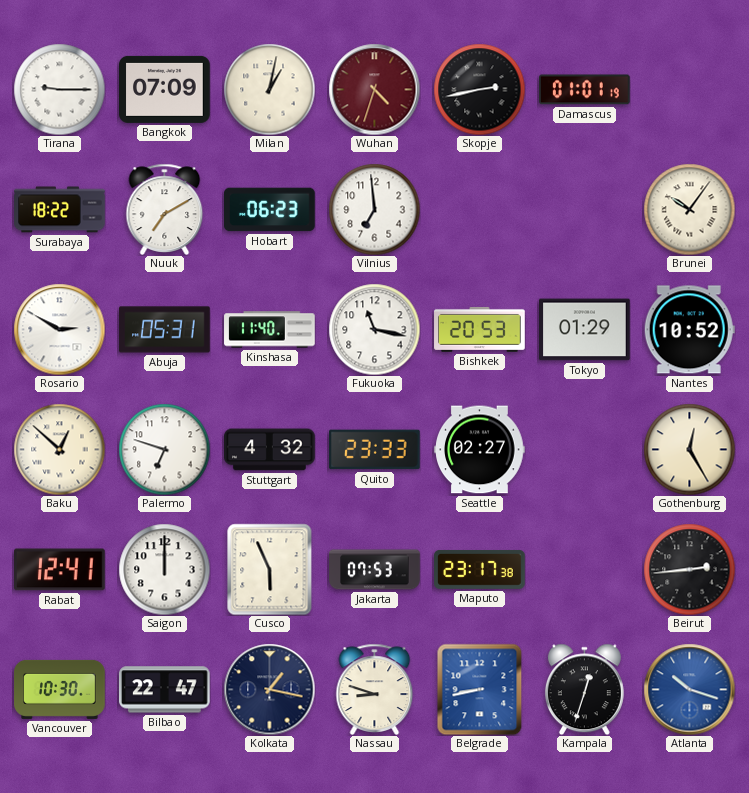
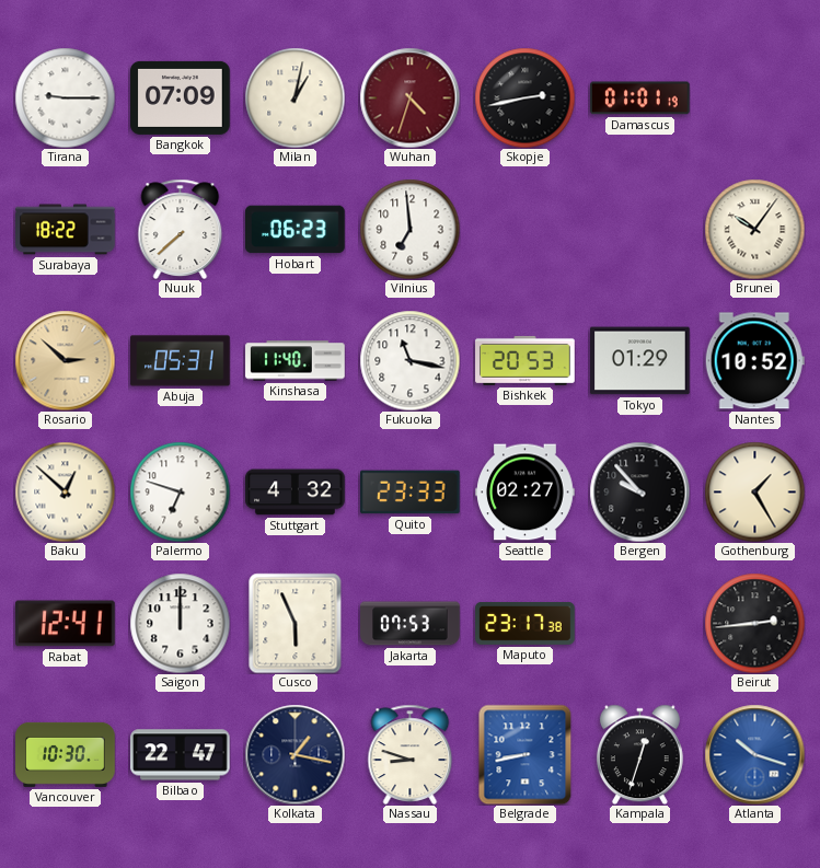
Nuuk: 7:10 -> 7:38
Rosario: 2:50 -> 2:52
Rosario dial: white -> champagne
Bergen: none -> 9:53
Gothenburg: 12:25 -> 1:25
